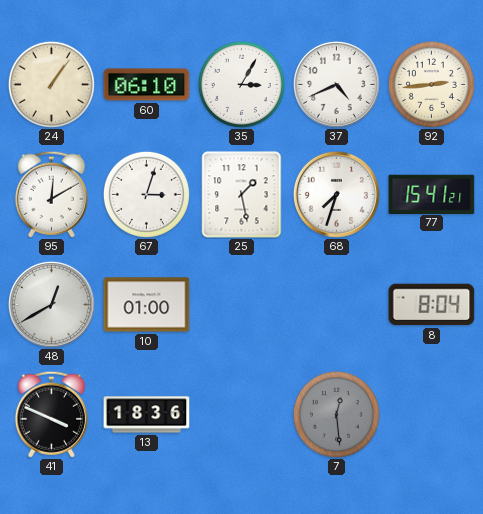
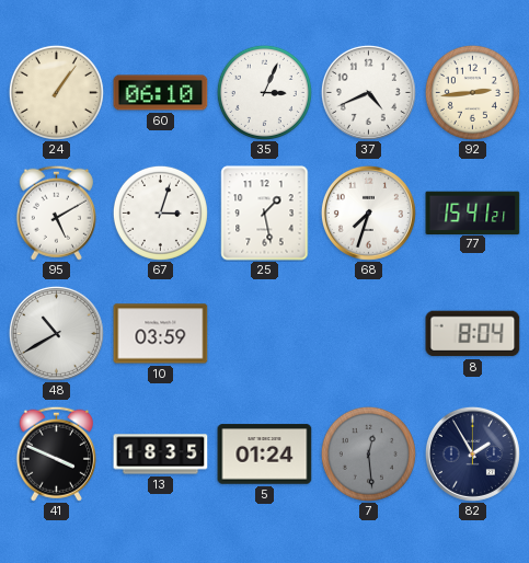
35: 3:05 -> 3:04
95: 12:10 -> 5:10
48: 12:40 -> 10:40
10: 01:00 -> 03:59
13: 18:36 -> 18:35
5: none -> 01:24
82: none -> 1:55
